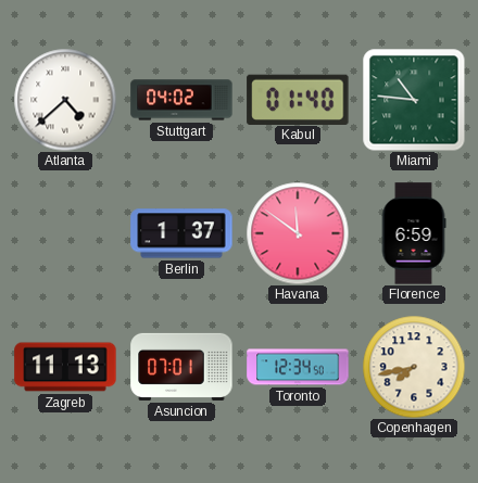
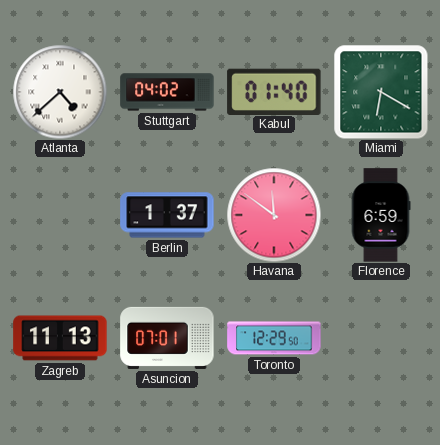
Miami: 10:46 -> 6:20
Toronto: 12:34 -> 12:29
Copenhagen: 7:43 -> none
